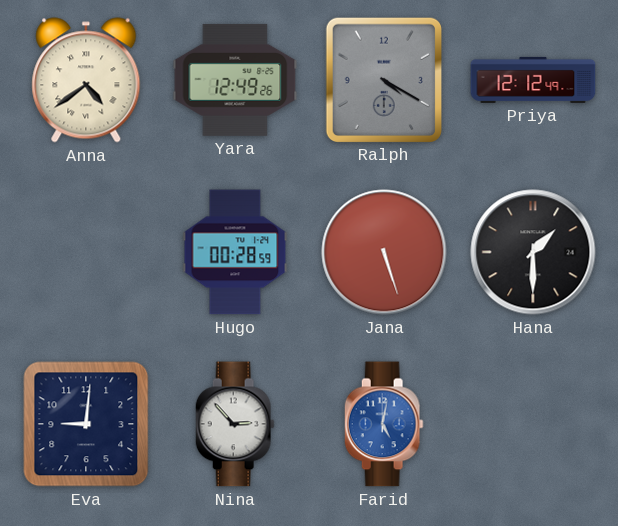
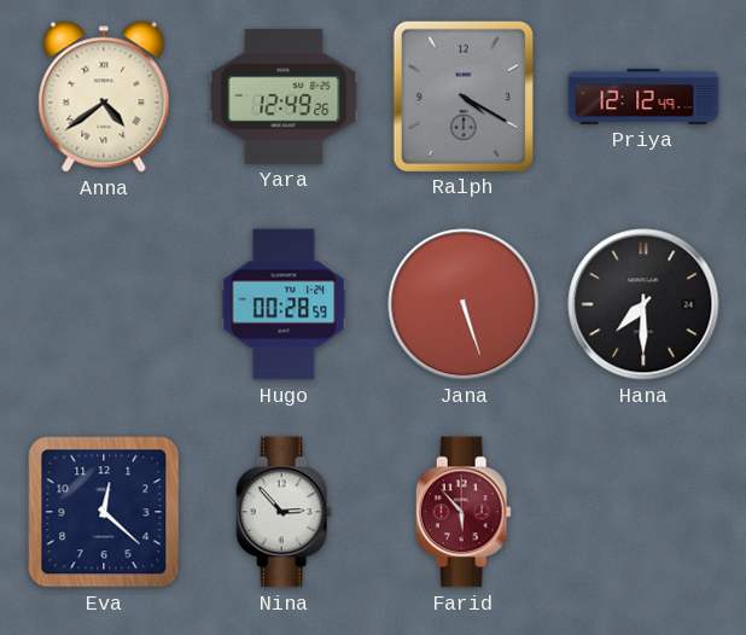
Hana: 1:30 -> 7:30
Eva: 9:01 -> 12:22
Farid: 5:02 -> 5:53
Farid dial: blue -> burgundy
